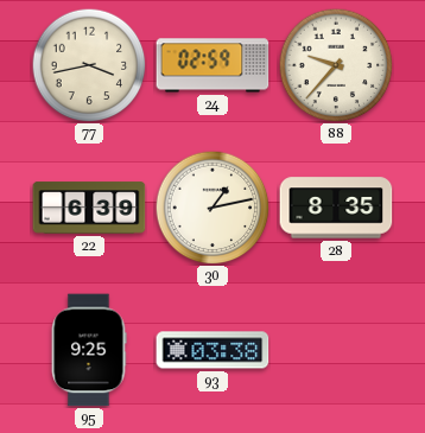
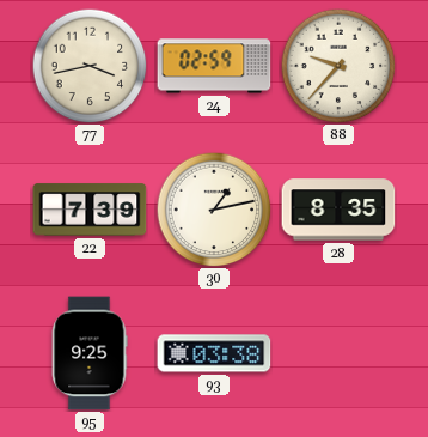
22: 6:39 -> 7:39
